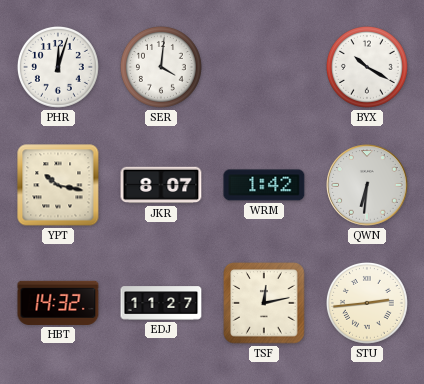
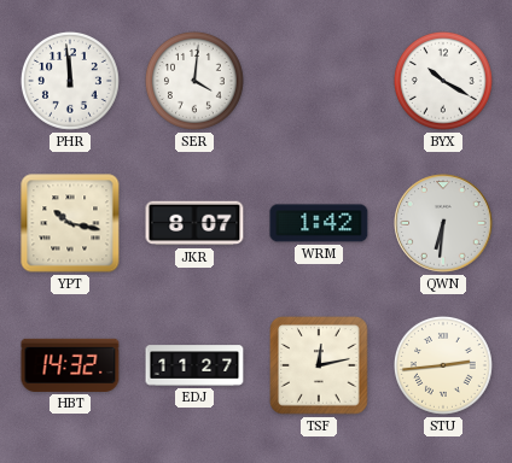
PHR: 12:03 -> 11:59
